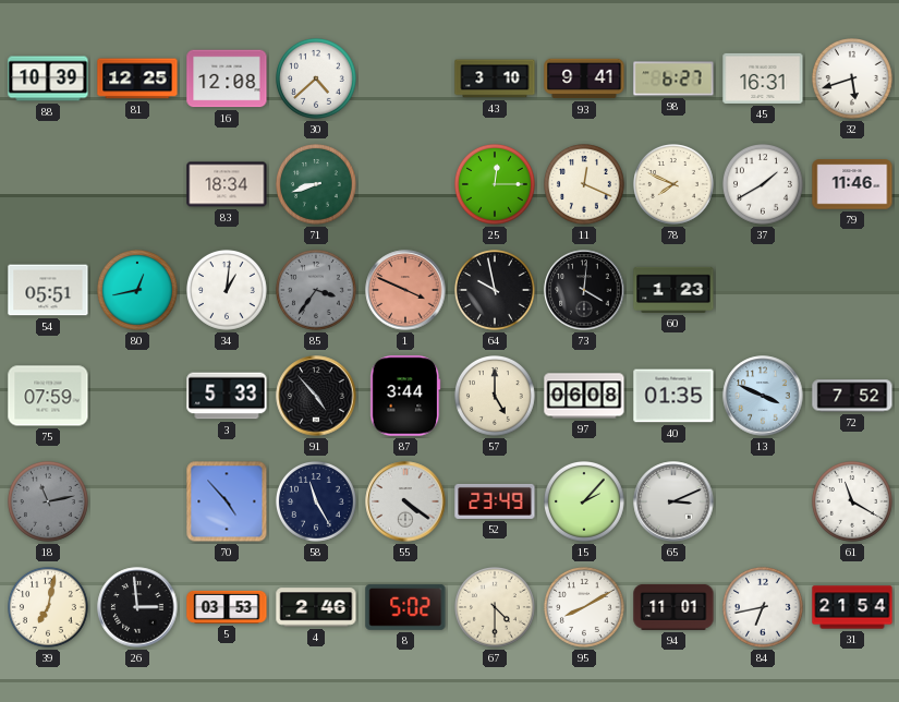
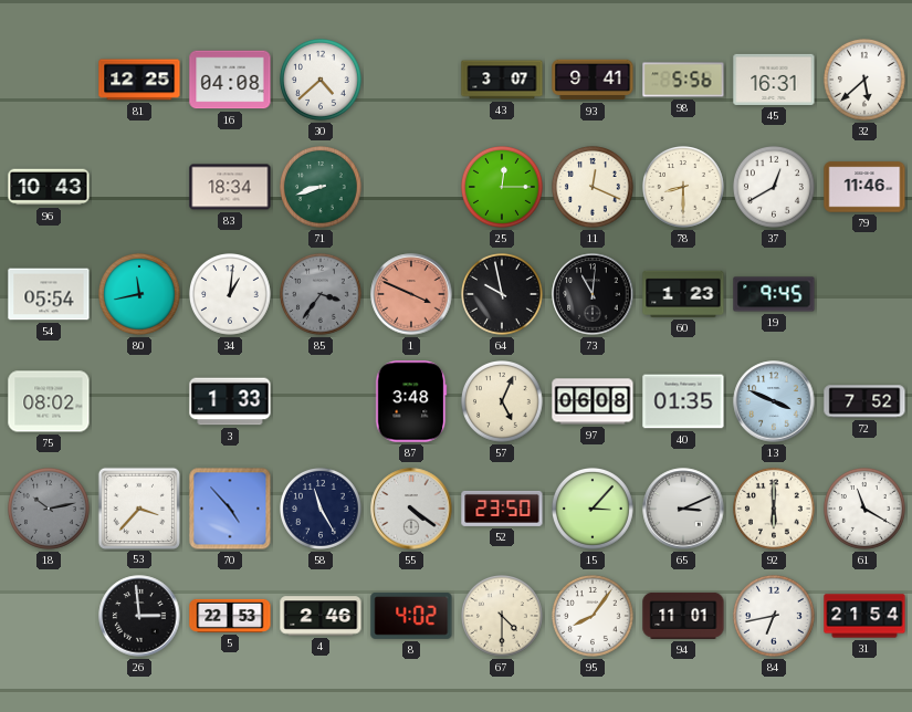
88: 10:39 -> none
16: 12:08 -> 04:08
43: 3:10 -> 3:07
98: 6:27 -> 5:56
32: 5:42 -> 5:38
96: none -> 10:43
78: 7:49 -> 8:30
37: 1:40 -> 12:40
54: 05:51 -> 05:54
80: 12:43 -> 11:43
73: 4:01 -> 11:01
19: none -> 9:45
75: 07:59 -> 08:02
3: 5:33 -> 1:33
91: 4:53 -> none
87: 3:44 -> 3:48
57: 5:00 -> 5:04
18: 11:13 -> 10:13
53: none -> 3:37
52: 23:49 -> 23:50
15: 2:07 -> 3:07
92: none -> 6:00
39: 7:02 -> none
5: 03:53 -> 22:53
8: 5:02 -> 4:02
95: 8:10 -> 8:06
